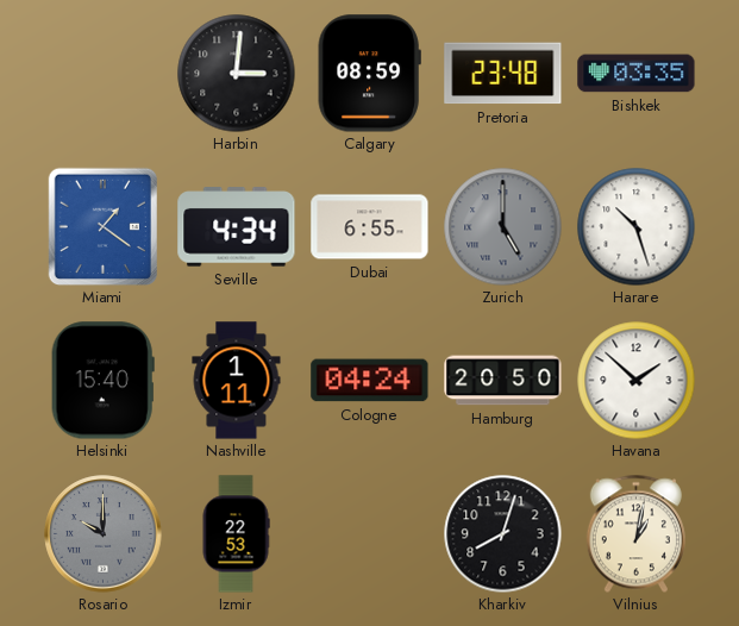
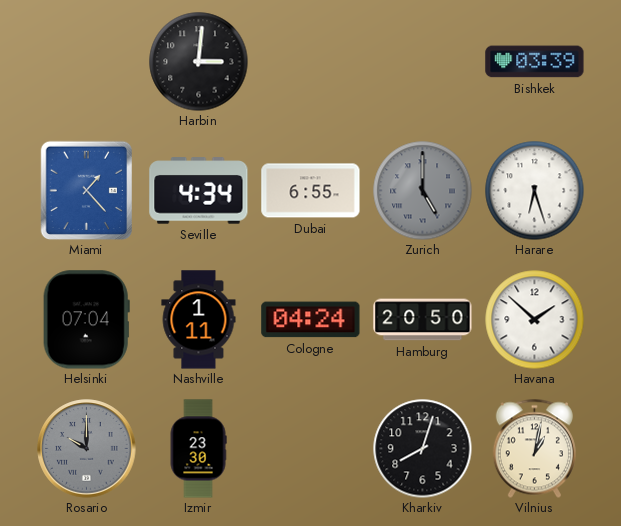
Calgary: 08:59 -> none
Pretoria: 23:48 -> none
Bishkek: 03:35 -> 03:39
Miami: 1:21 -> 1:23
Harare: 10:27 -> 6:27
Helsinki: 15:40 -> 07:04
Izmir: 22:53 -> 23:30
